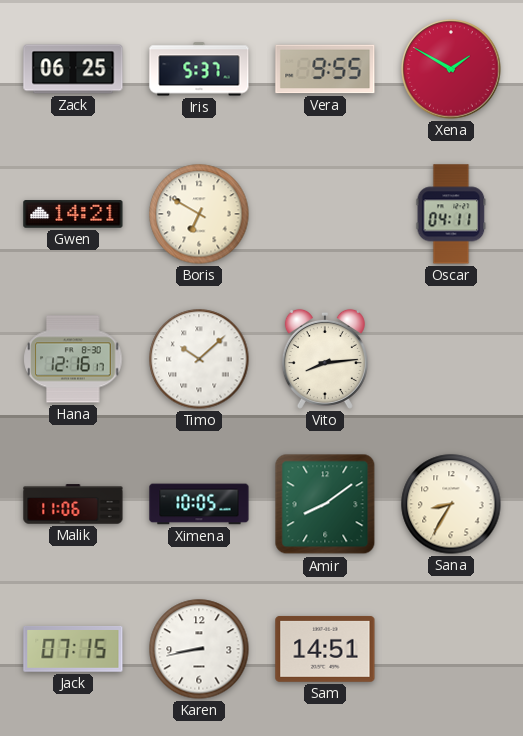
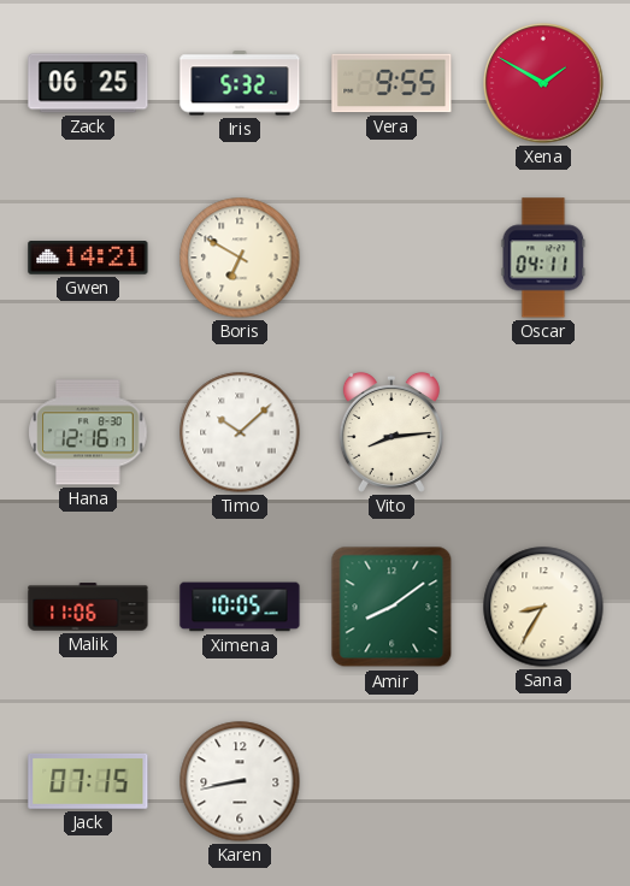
Iris: 5:37 -> 5:32
Sam: 14:51 -> none
